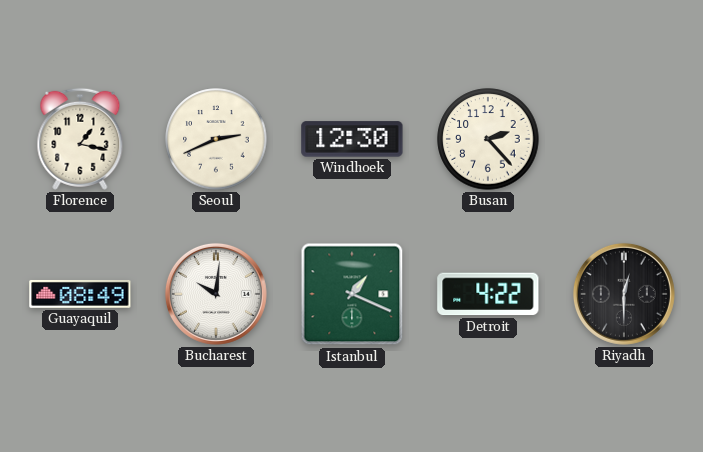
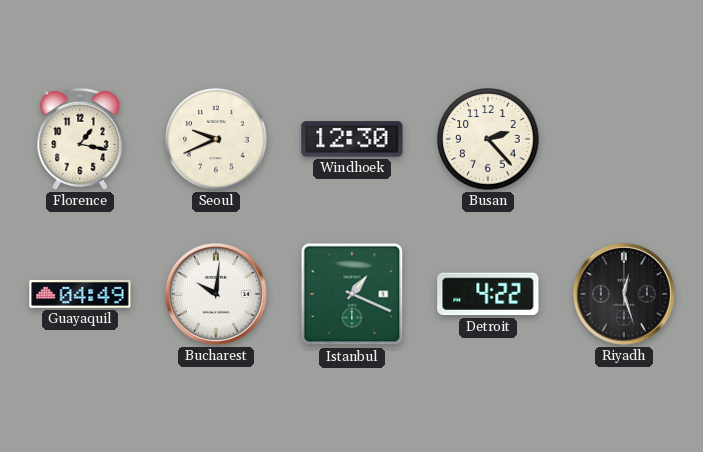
Seoul: 2:41 -> 9:41
Guayaquil: 08:49 -> 04:49
Riyadh: 12:30 -> 12:27
